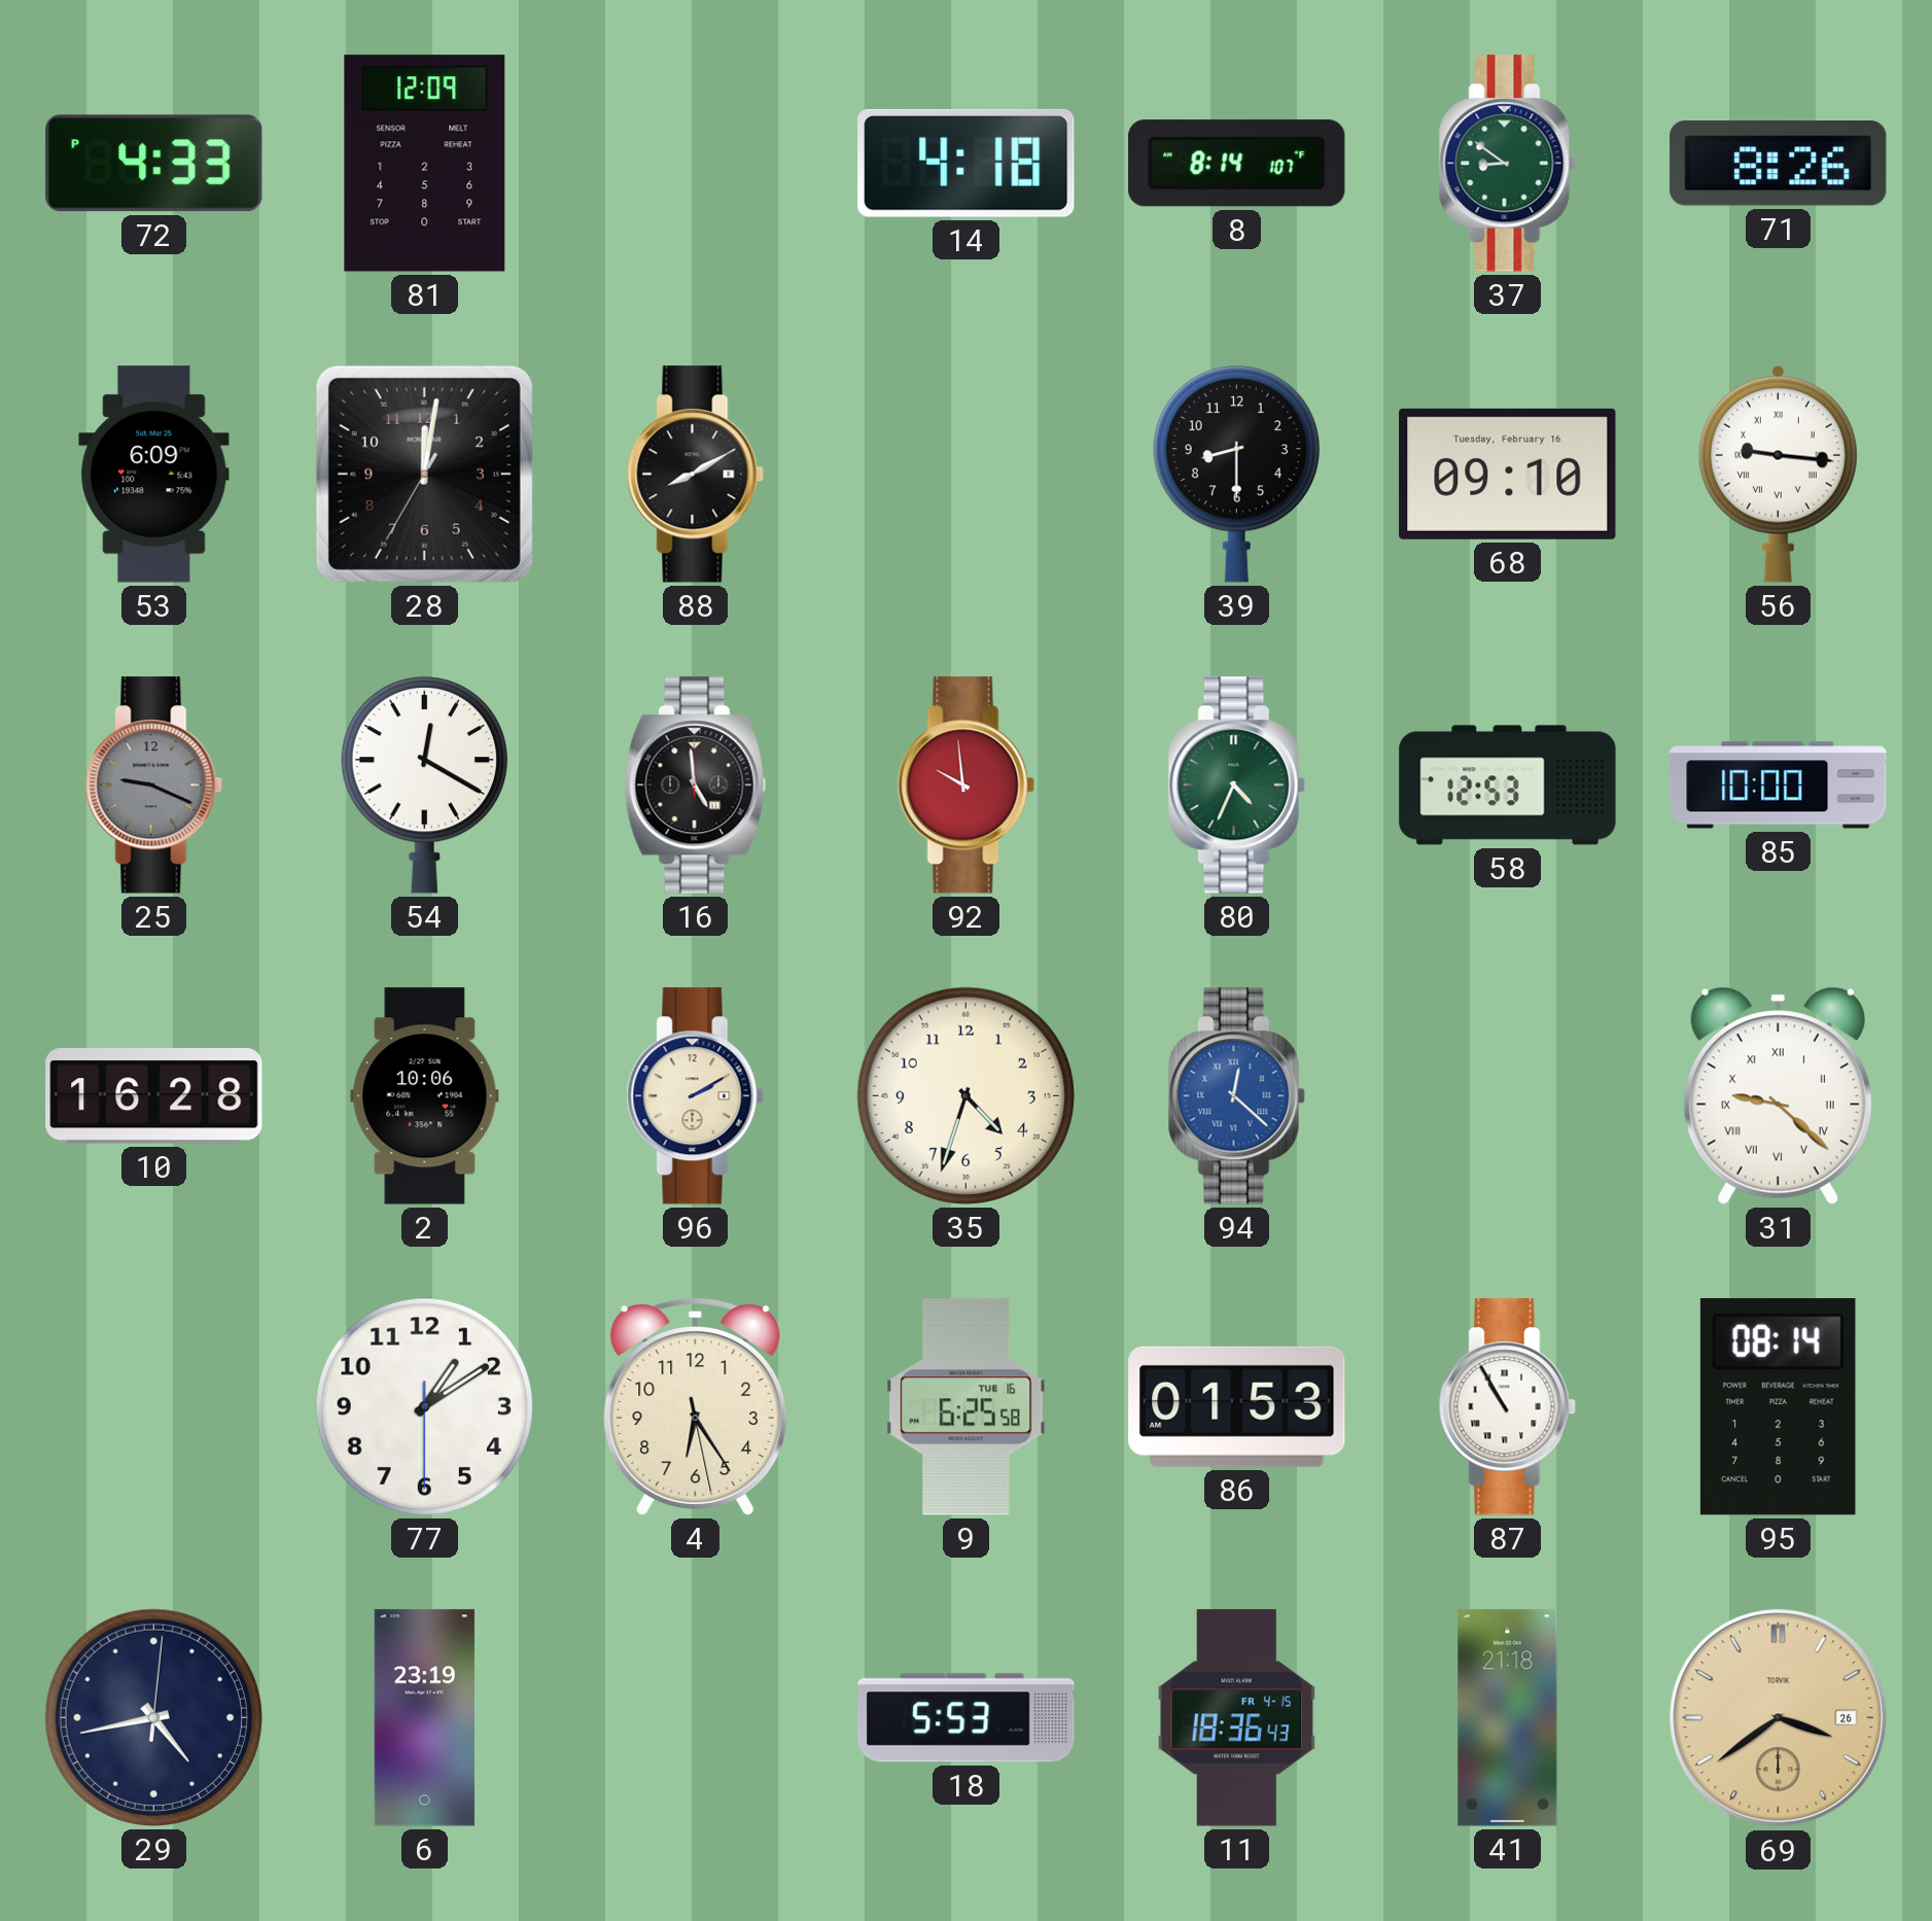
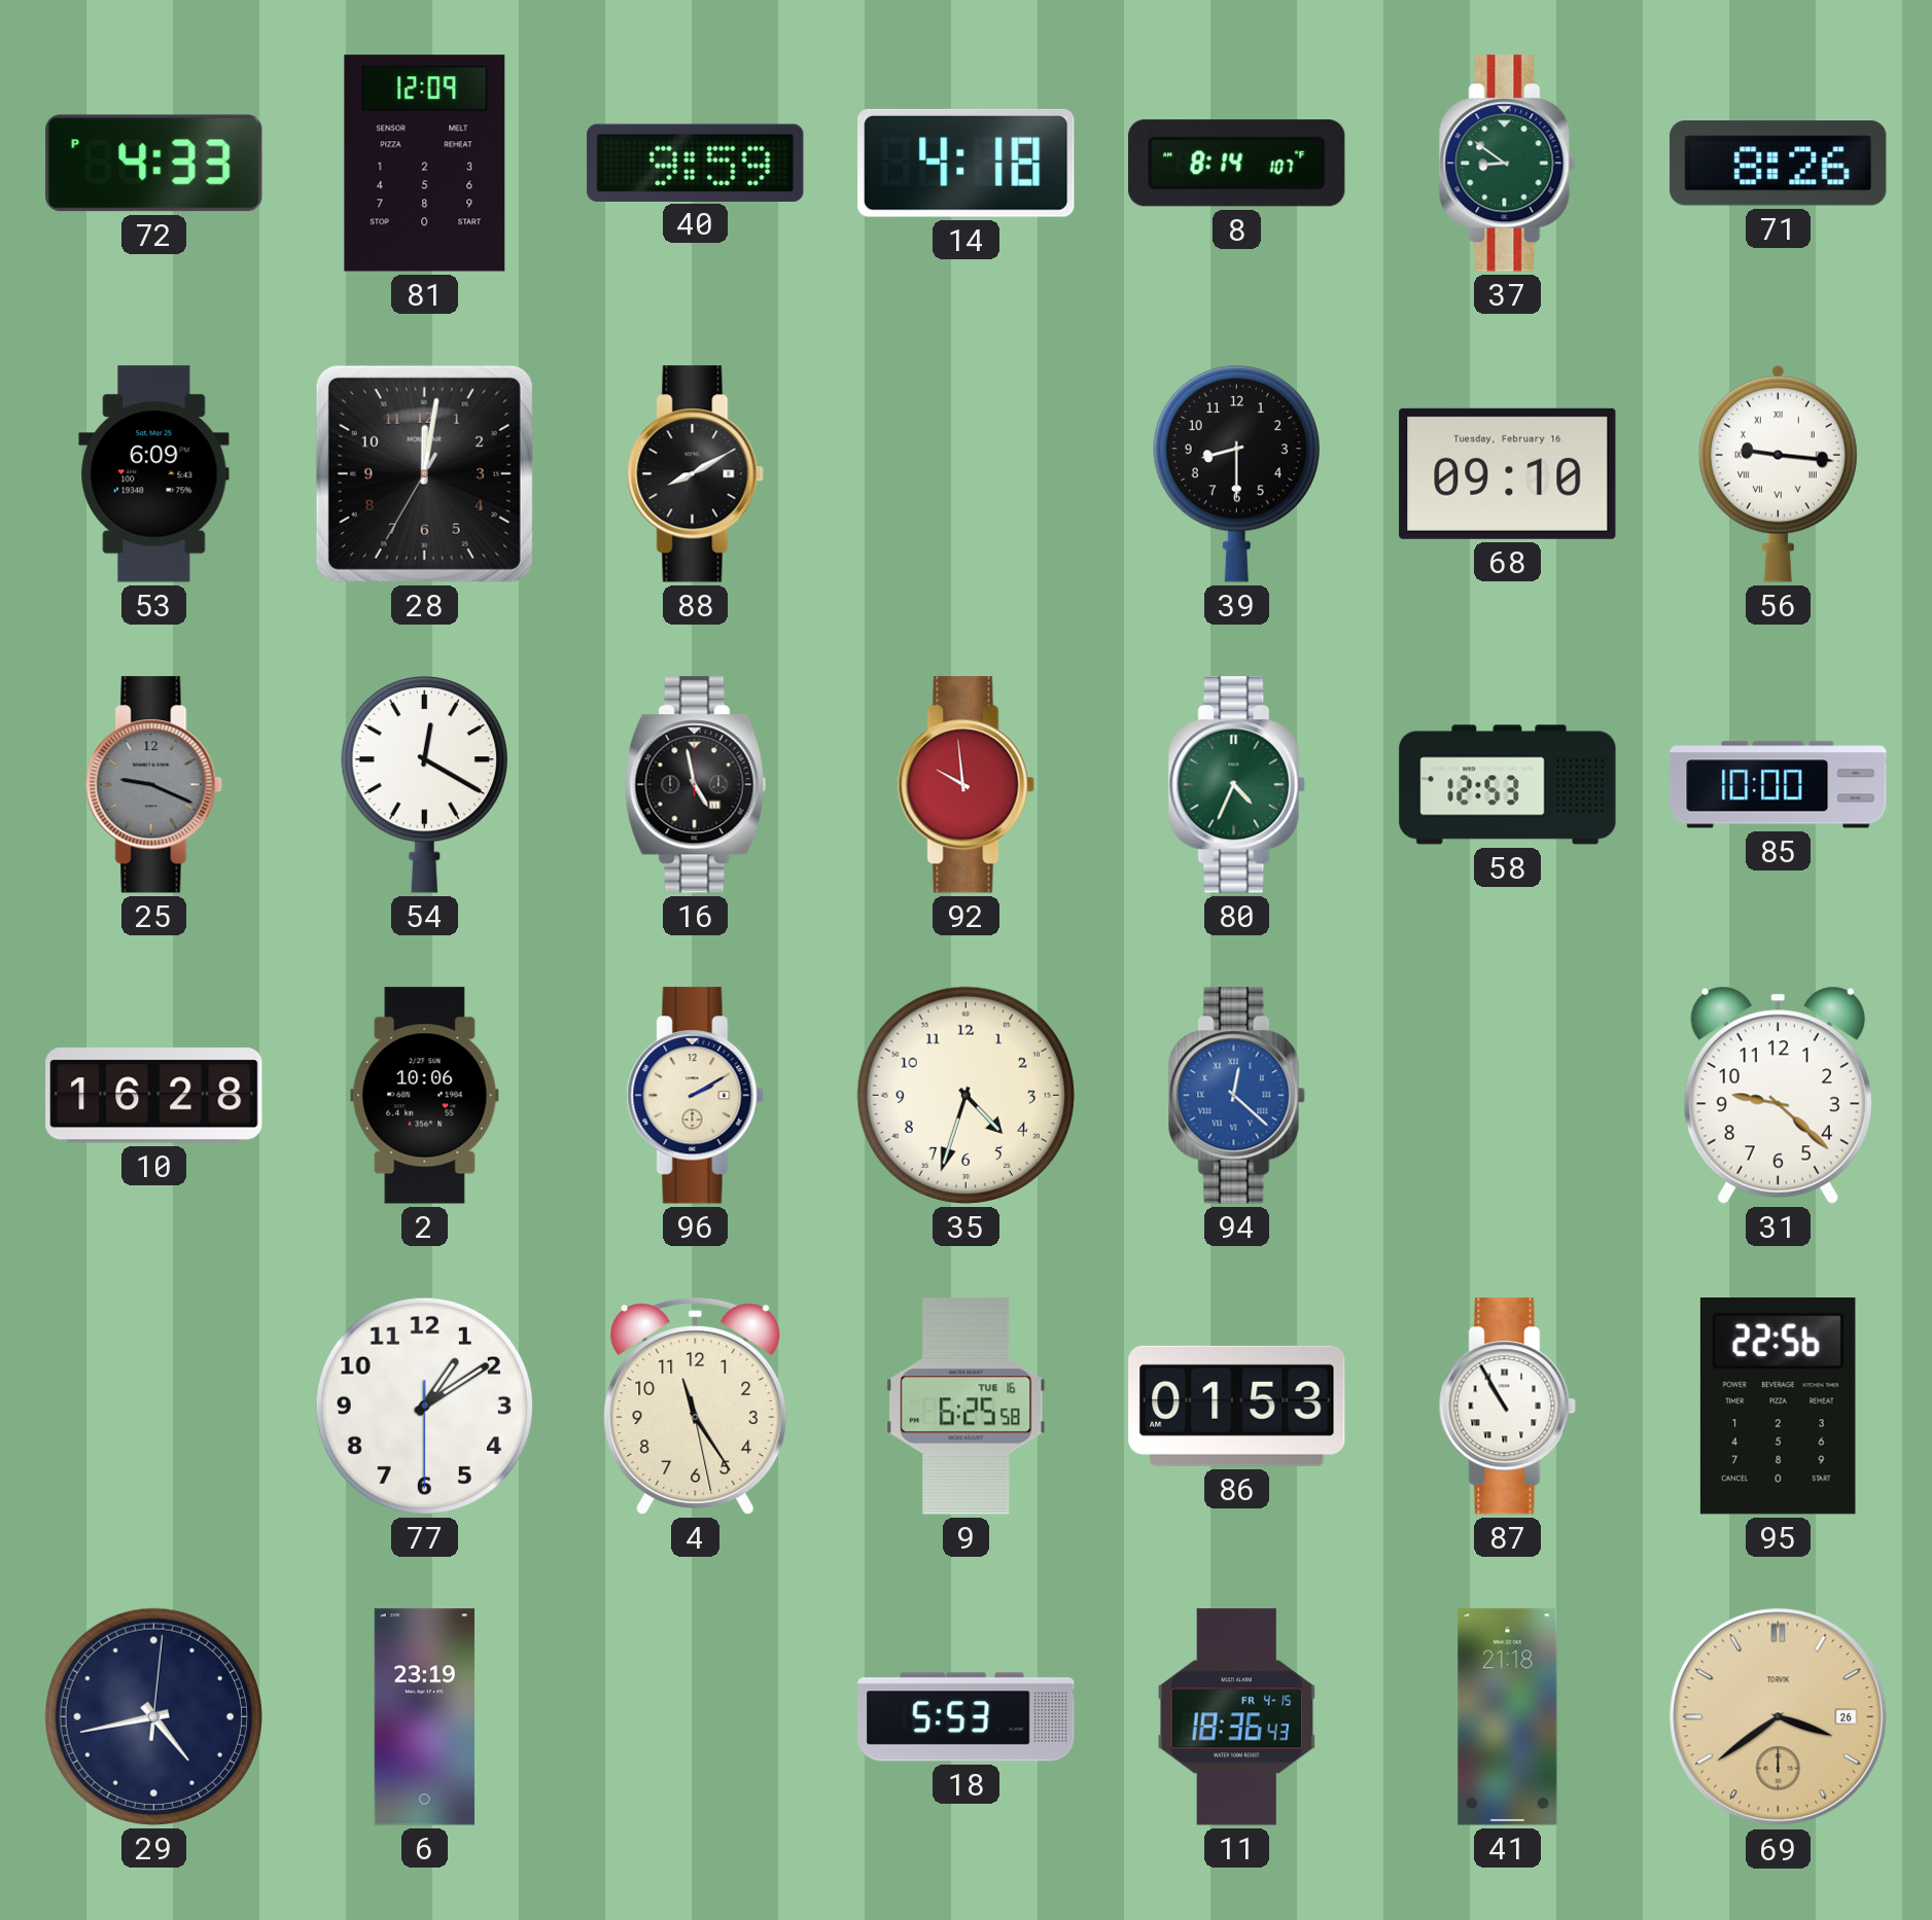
40: none -> 9:59
16: 4:59 -> 4:58
31 numerals: Roman -> Arabic
4: 6:24 -> 11:24
95: 08:14 -> 22:56
